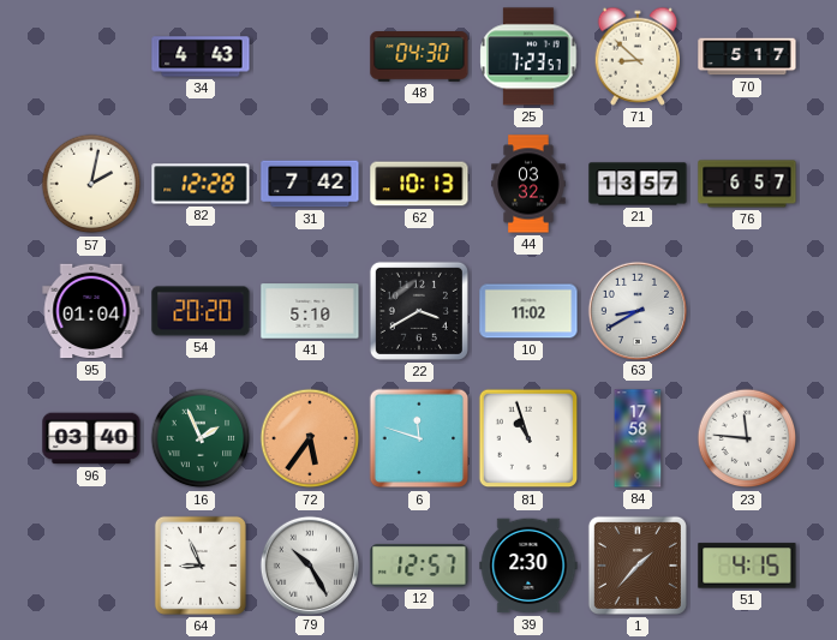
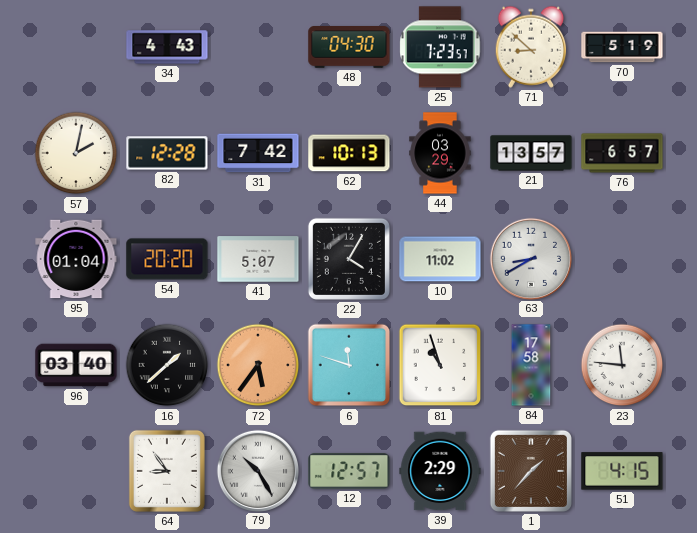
70: 5:17 -> 5:19
44: 03:32 -> 03:29
41: 5:10 -> 5:07
22: 3:40 -> 4:05
16: 1:56 -> 1:38
16 dial: green -> black
64: 8:56 -> 8:54
39: 2:30 -> 2:29
